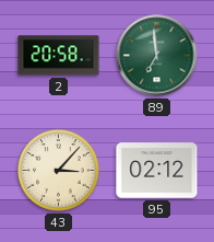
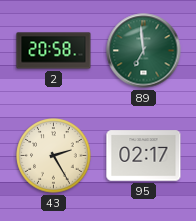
43: 3:07 -> 2:25
95: 02:12 -> 02:17
